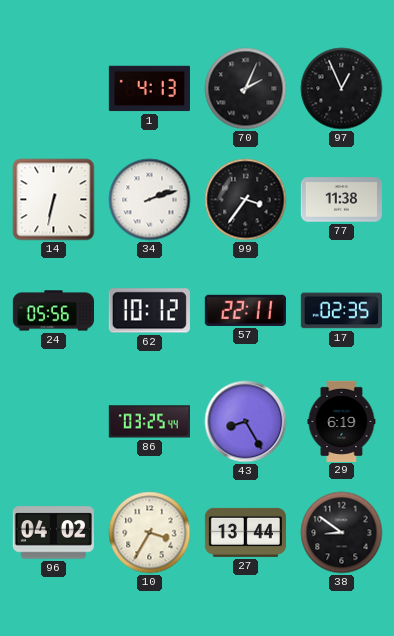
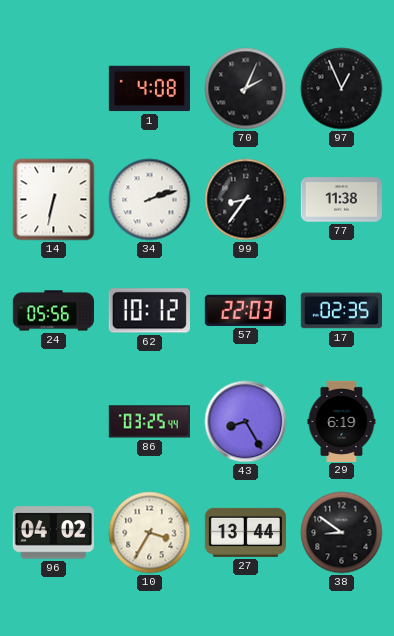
1: 4:13 -> 4:08
99: 3:36 -> 8:36
57: 22:11 -> 22:03
